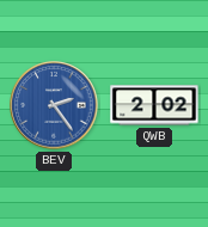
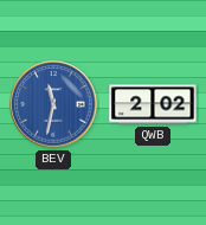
BEV: 2:24 -> 11:32
